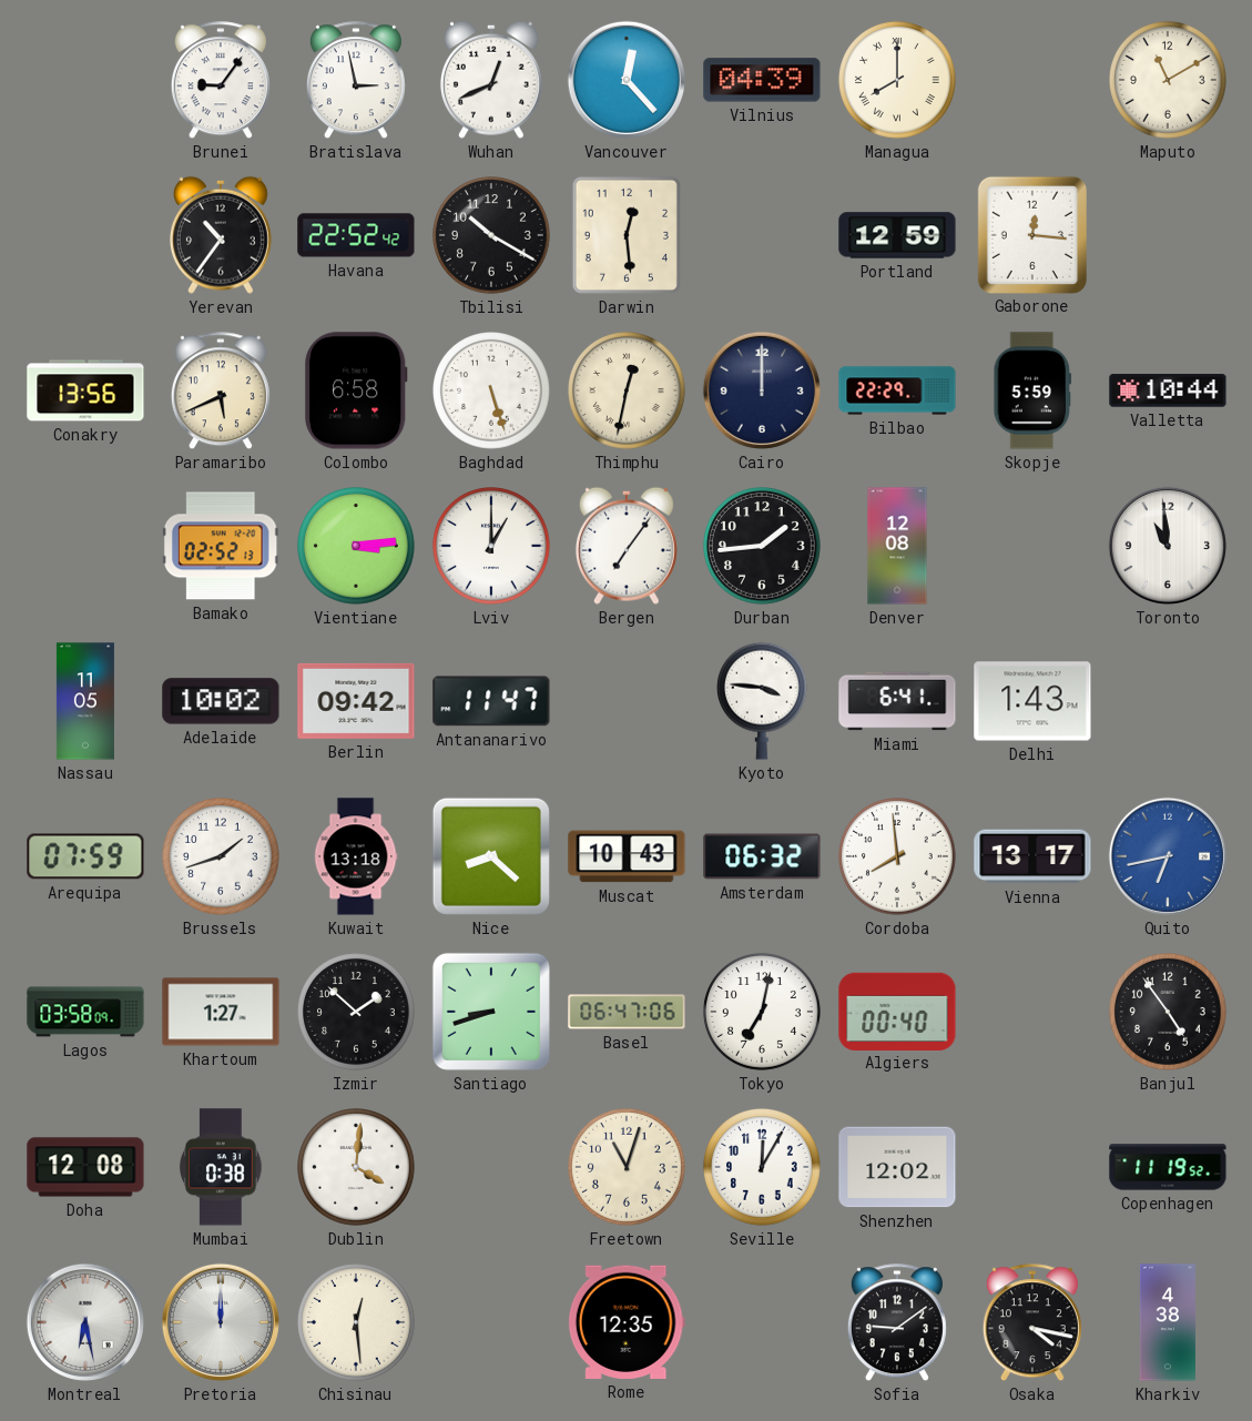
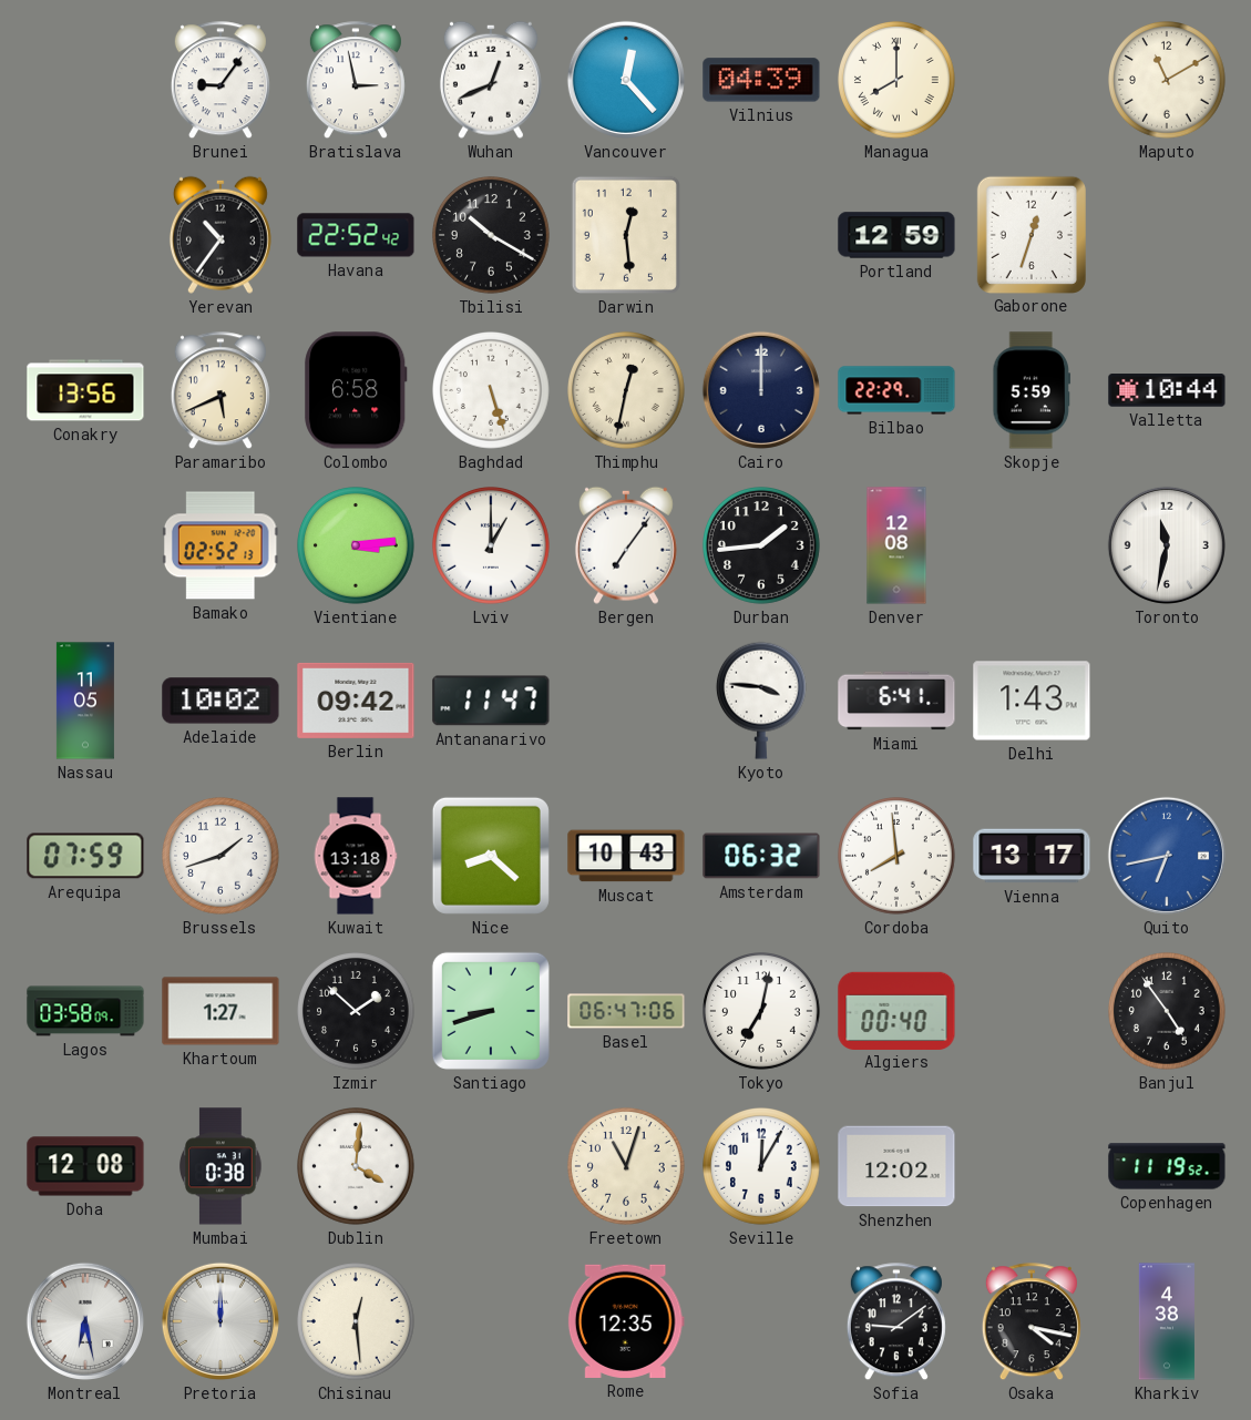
Gaborone: 12:16 -> 12:33
Toronto: 10:59 -> 11:32
